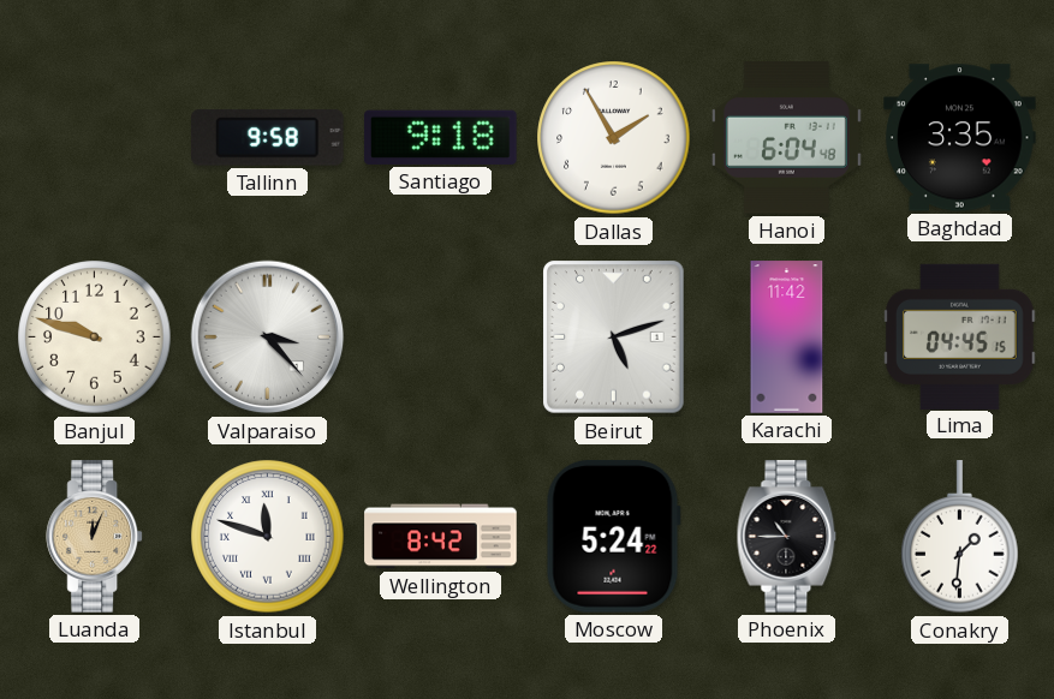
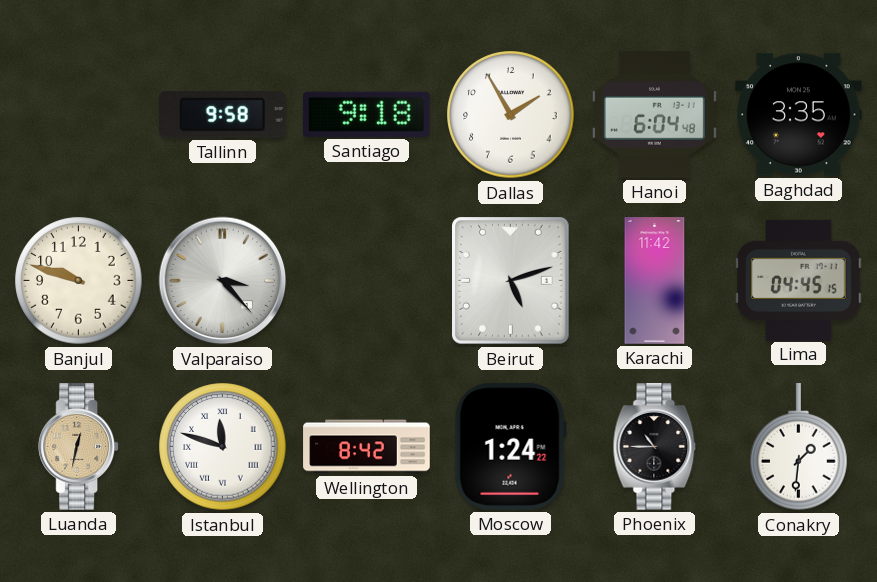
Luanda: 12:04 -> 12:32
Moscow: 5:24 -> 1:24
